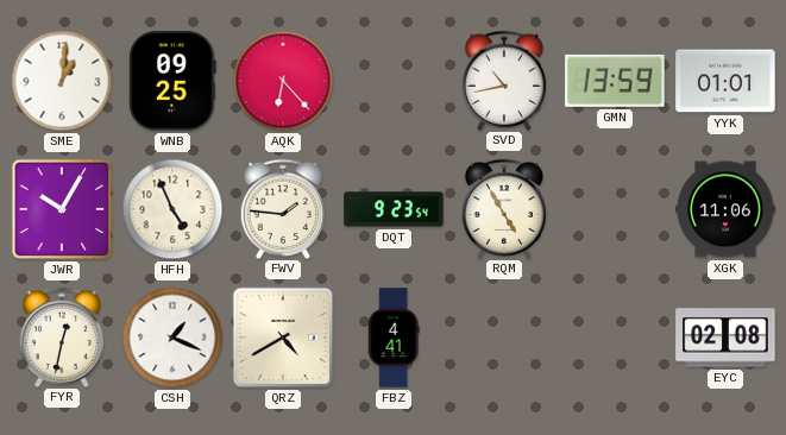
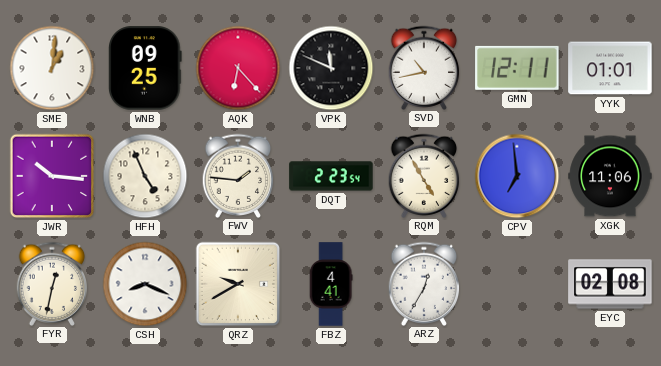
VPK: none -> 11:49
GMN: 13:59 -> 12:11
JWR: 10:05 -> 10:16
DQT: 9:23 -> 2:23
CPV: none -> 6:59
CSH: 1:19 -> 8:19
QRZ: 4:40 -> 9:40
ARZ: none -> 12:35
